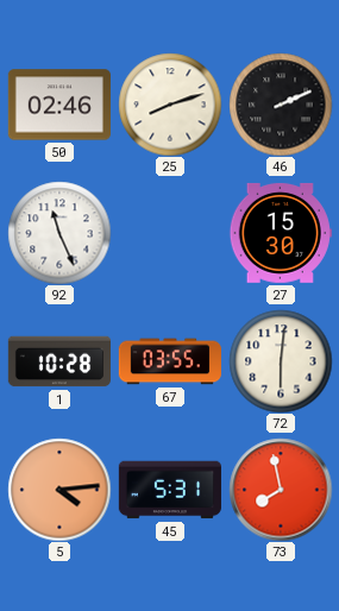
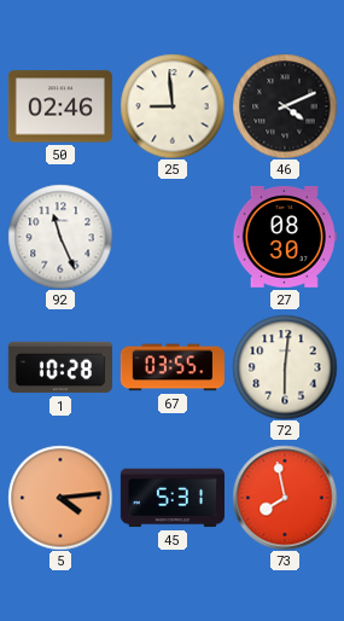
25: 8:12 -> 8:59
46: 2:11 -> 4:11
27: 15:30 -> 08:30
